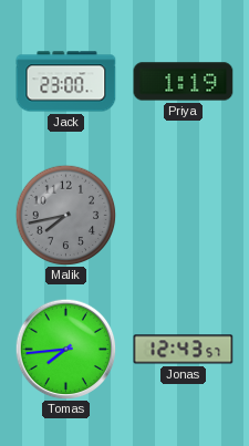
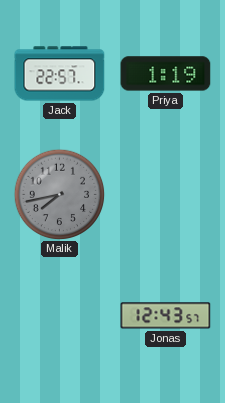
Jack: 23:00 -> 22:57
Tomas: 7:44 -> none
